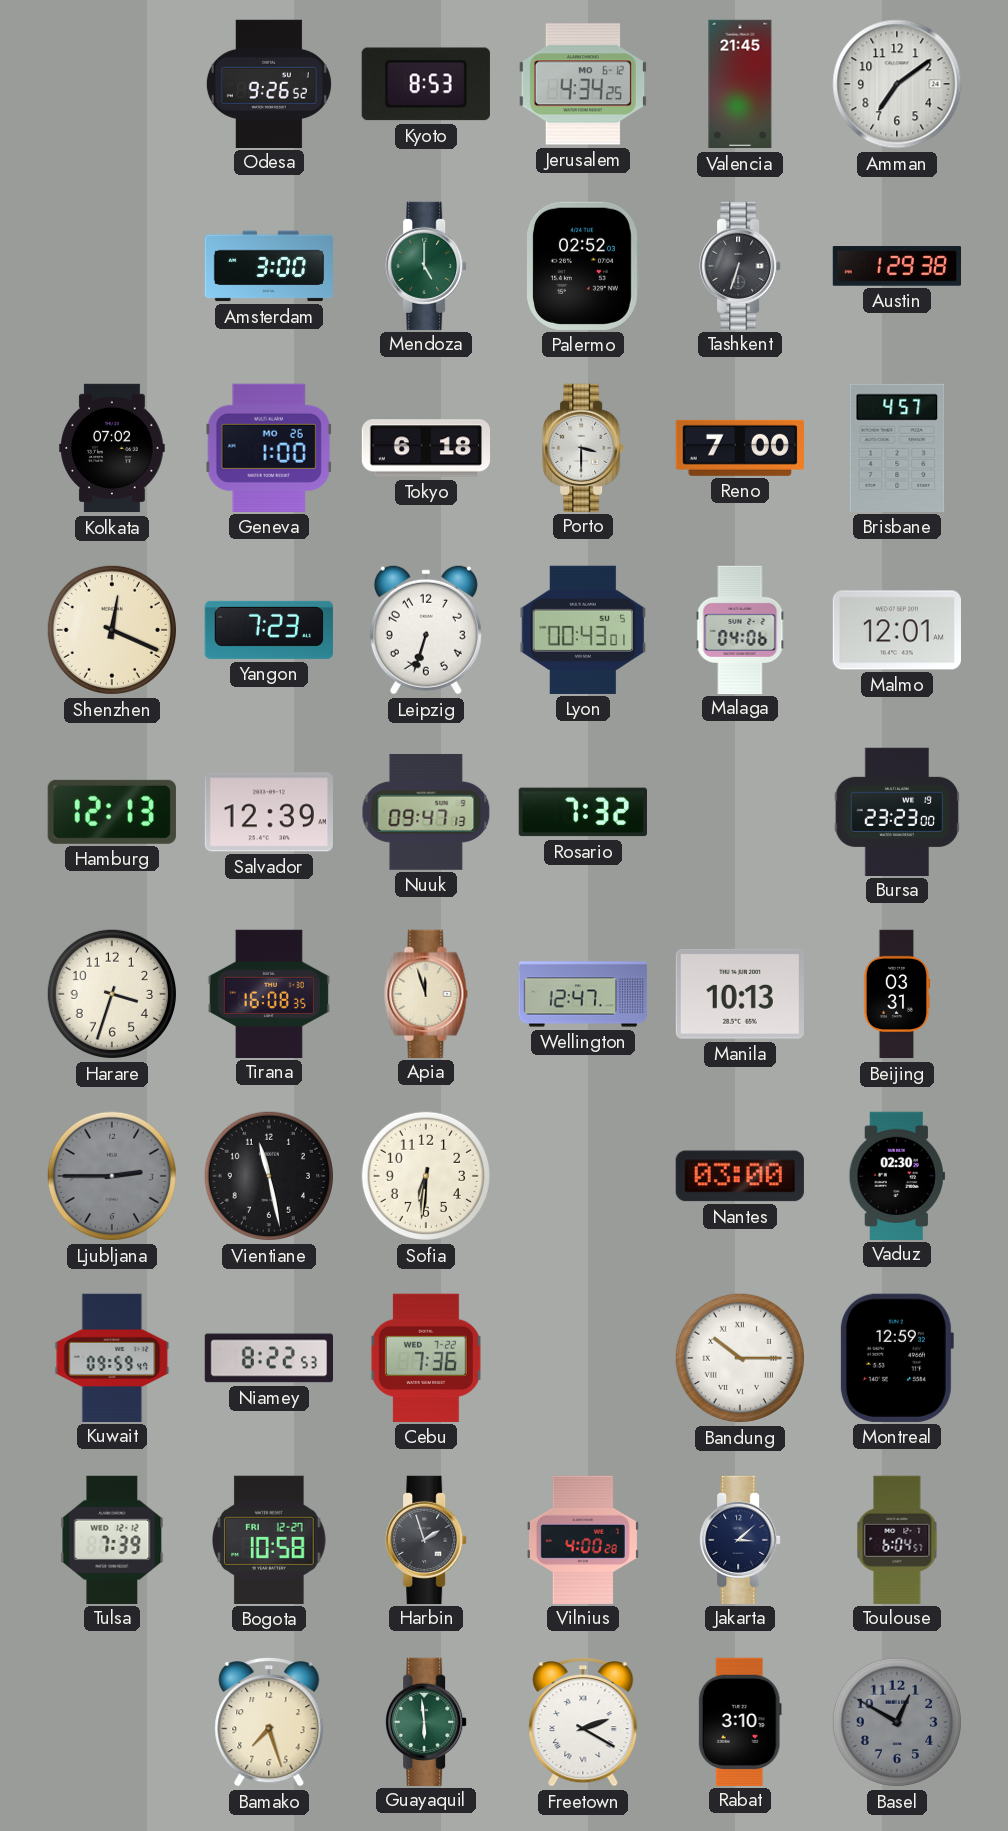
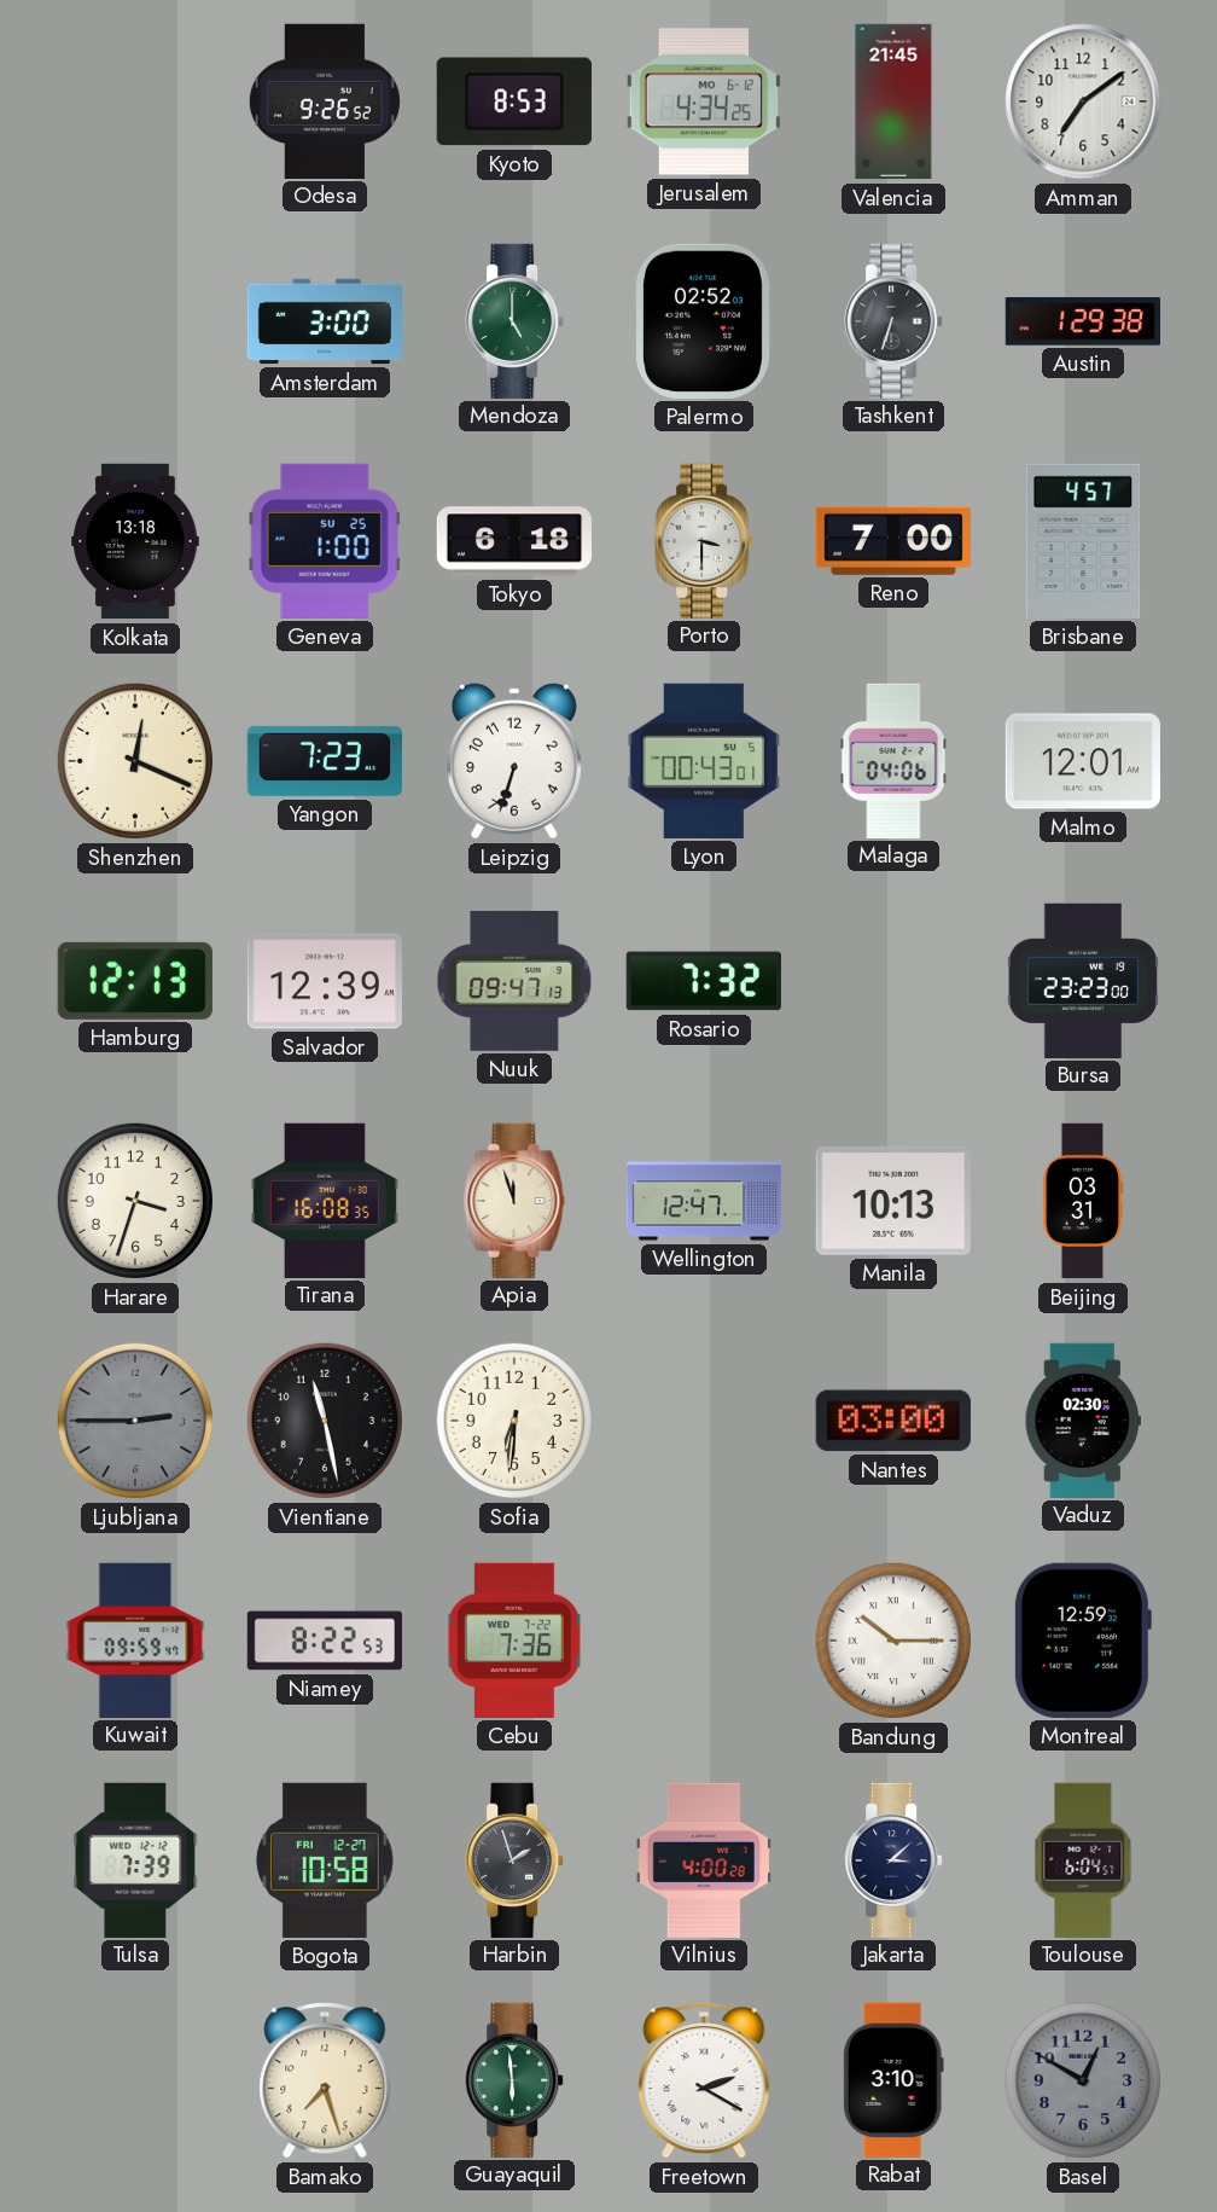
Kolkata: 07:02 -> 13:18
Geneva date: MO 26 -> SU 25
